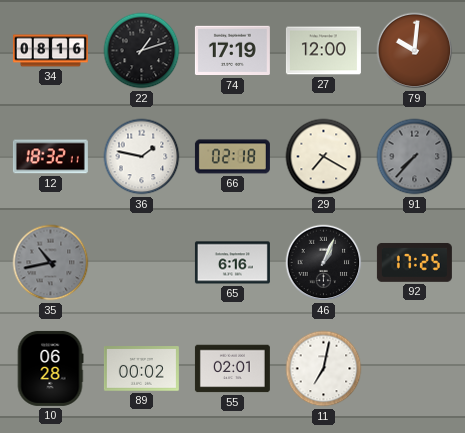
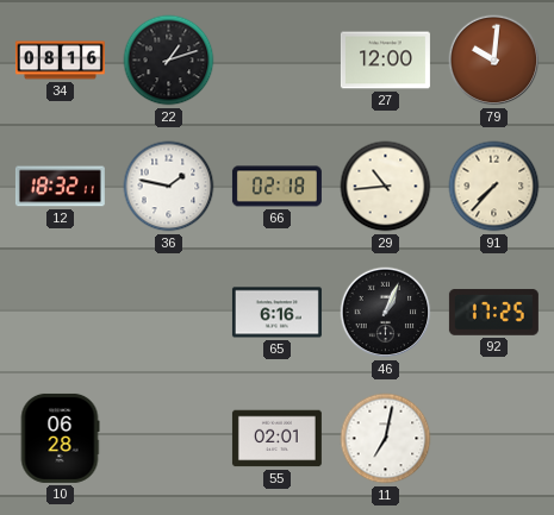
74: 17:19 -> none
29: 7:20 -> 10:44
91 dial: grey -> cream
35: 10:43 -> none
89: 00:02 -> none
